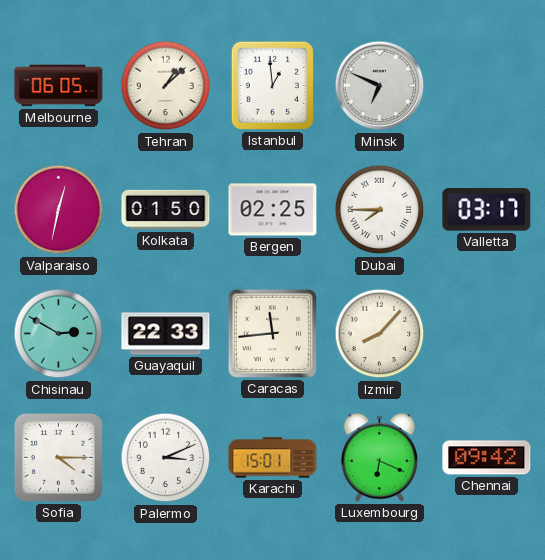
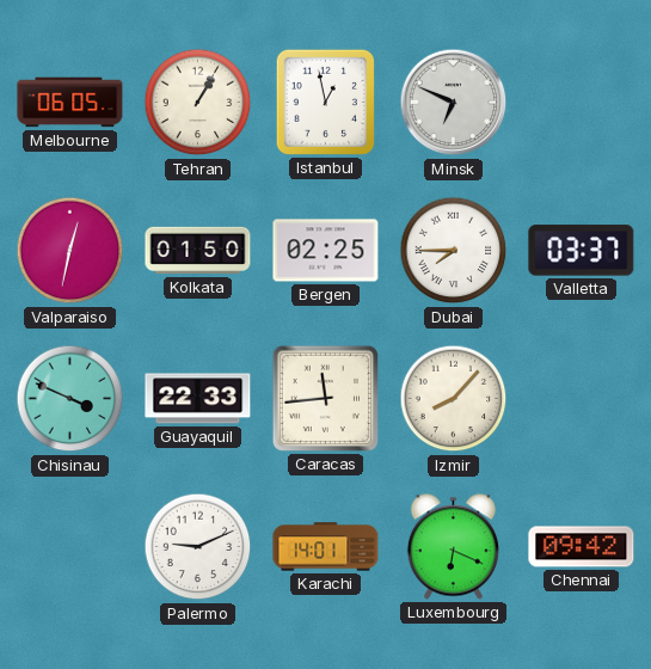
Tehran: 1:08 -> 1:05
Istanbul: 12:59 -> 12:58
Valletta: 03:17 -> 03:37
Chisinau: 2:50 -> 3:49
Sofia: 4:15 -> none
Palermo: 3:11 -> 9:11
Karachi: 15:01 -> 14:01
